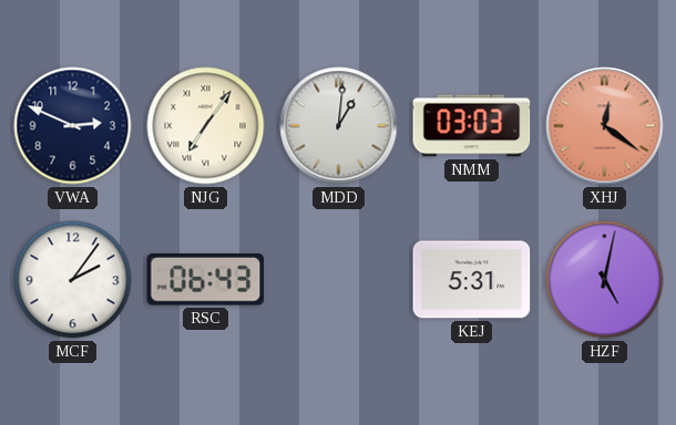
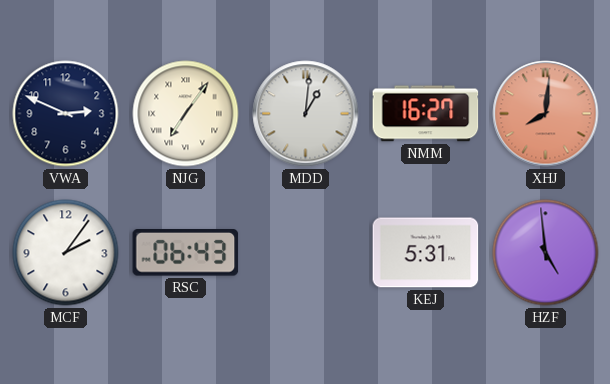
NMM: 03:03 -> 16:27
XHJ: 12:21 -> 8:01
HZF: 5:02 -> 4:59
